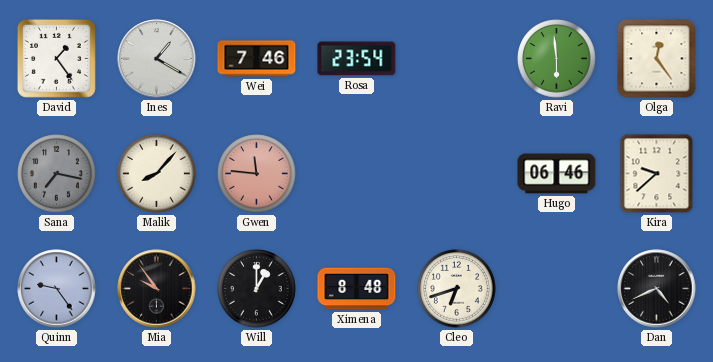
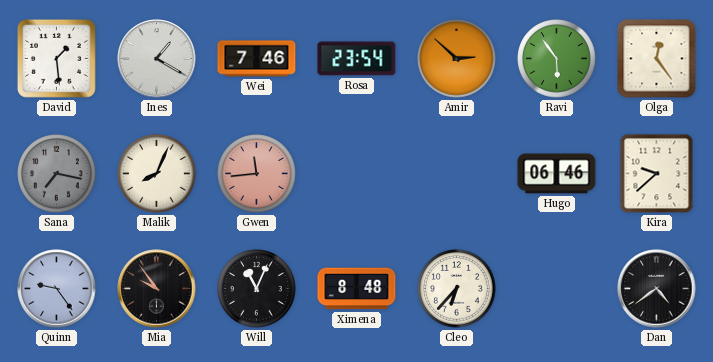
David: 1:24 -> 1:29
Amir: none -> 2:52
Ravi: 5:59 -> 5:54
Malik: 8:07 -> 8:04
Gwen: 11:46 -> 11:44
Will: 1:00 -> 11:04
Cleo: 6:42 -> 6:37
Dan: 4:41 -> 4:39
